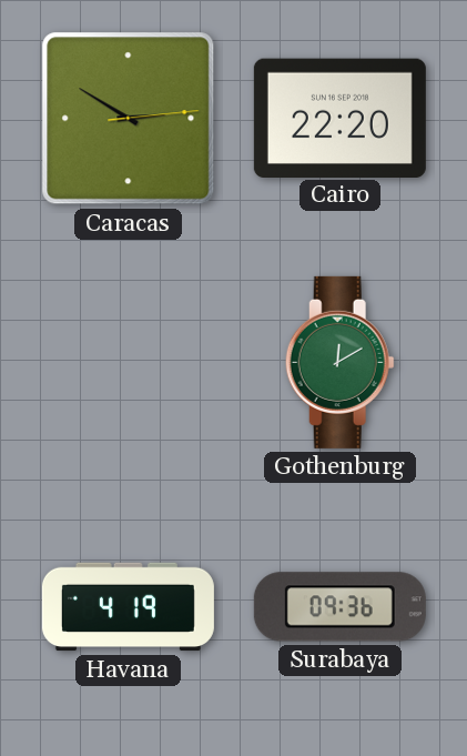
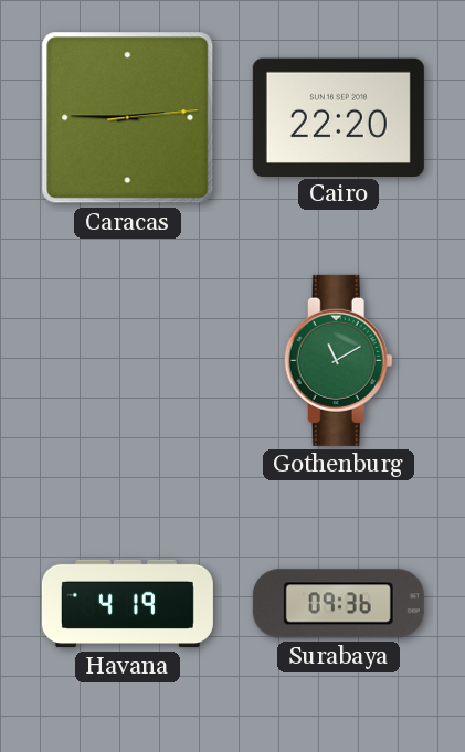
Caracas: 2:50 -> 2:45
Gothenburg: 12:10 -> 11:10
